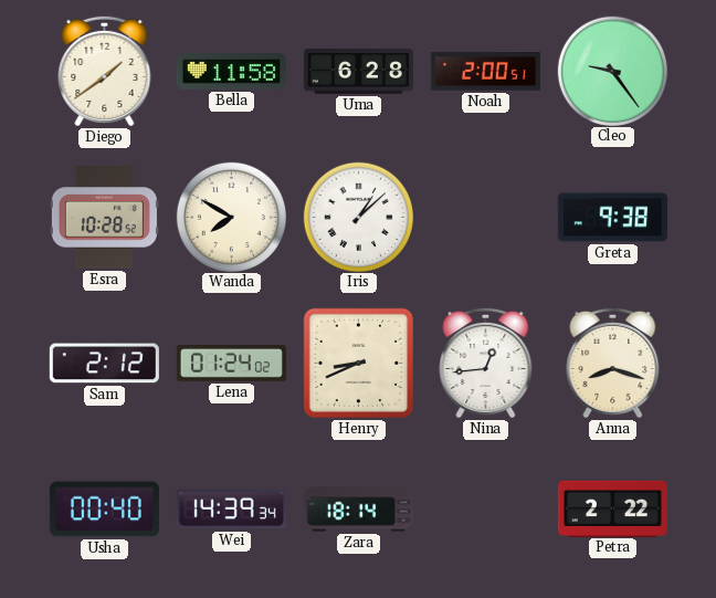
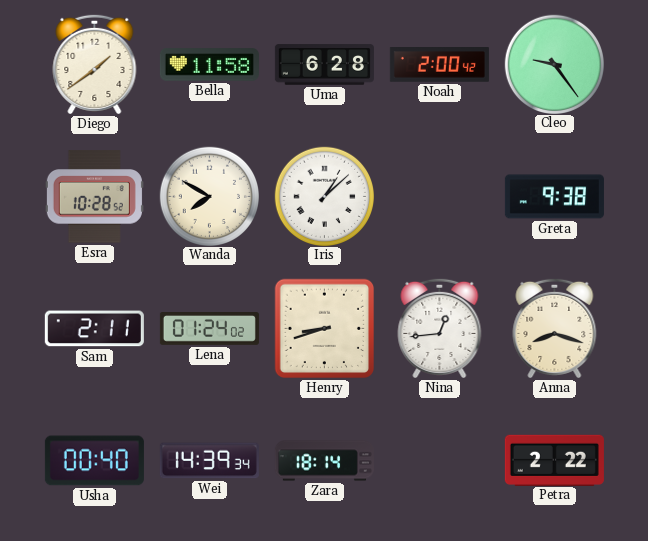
Noah: 2:00:51 -> 2:00:42
Sam: 2:12 -> 2:11
Henry: 8:41 -> 8:42
